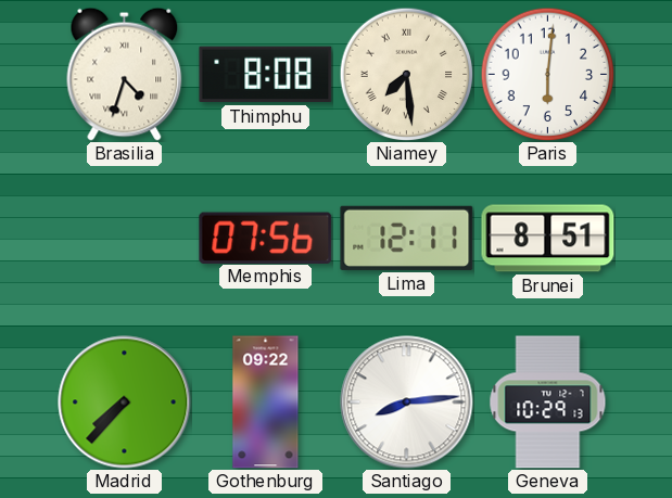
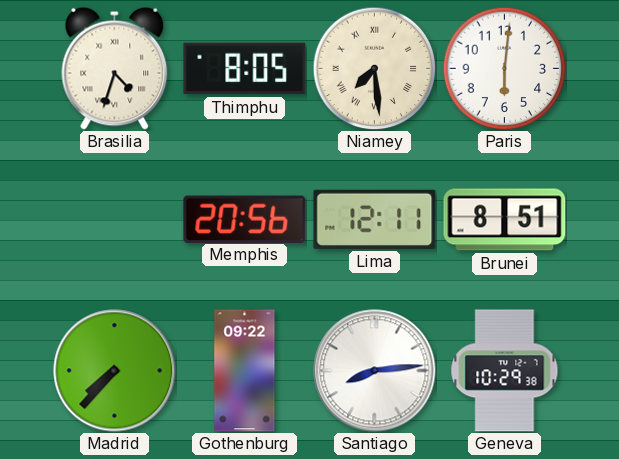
Thimphu: 8:08 -> 8:05
Memphis: 07:56 -> 20:56
Geneva: 10:29:13 -> 10:29:38
